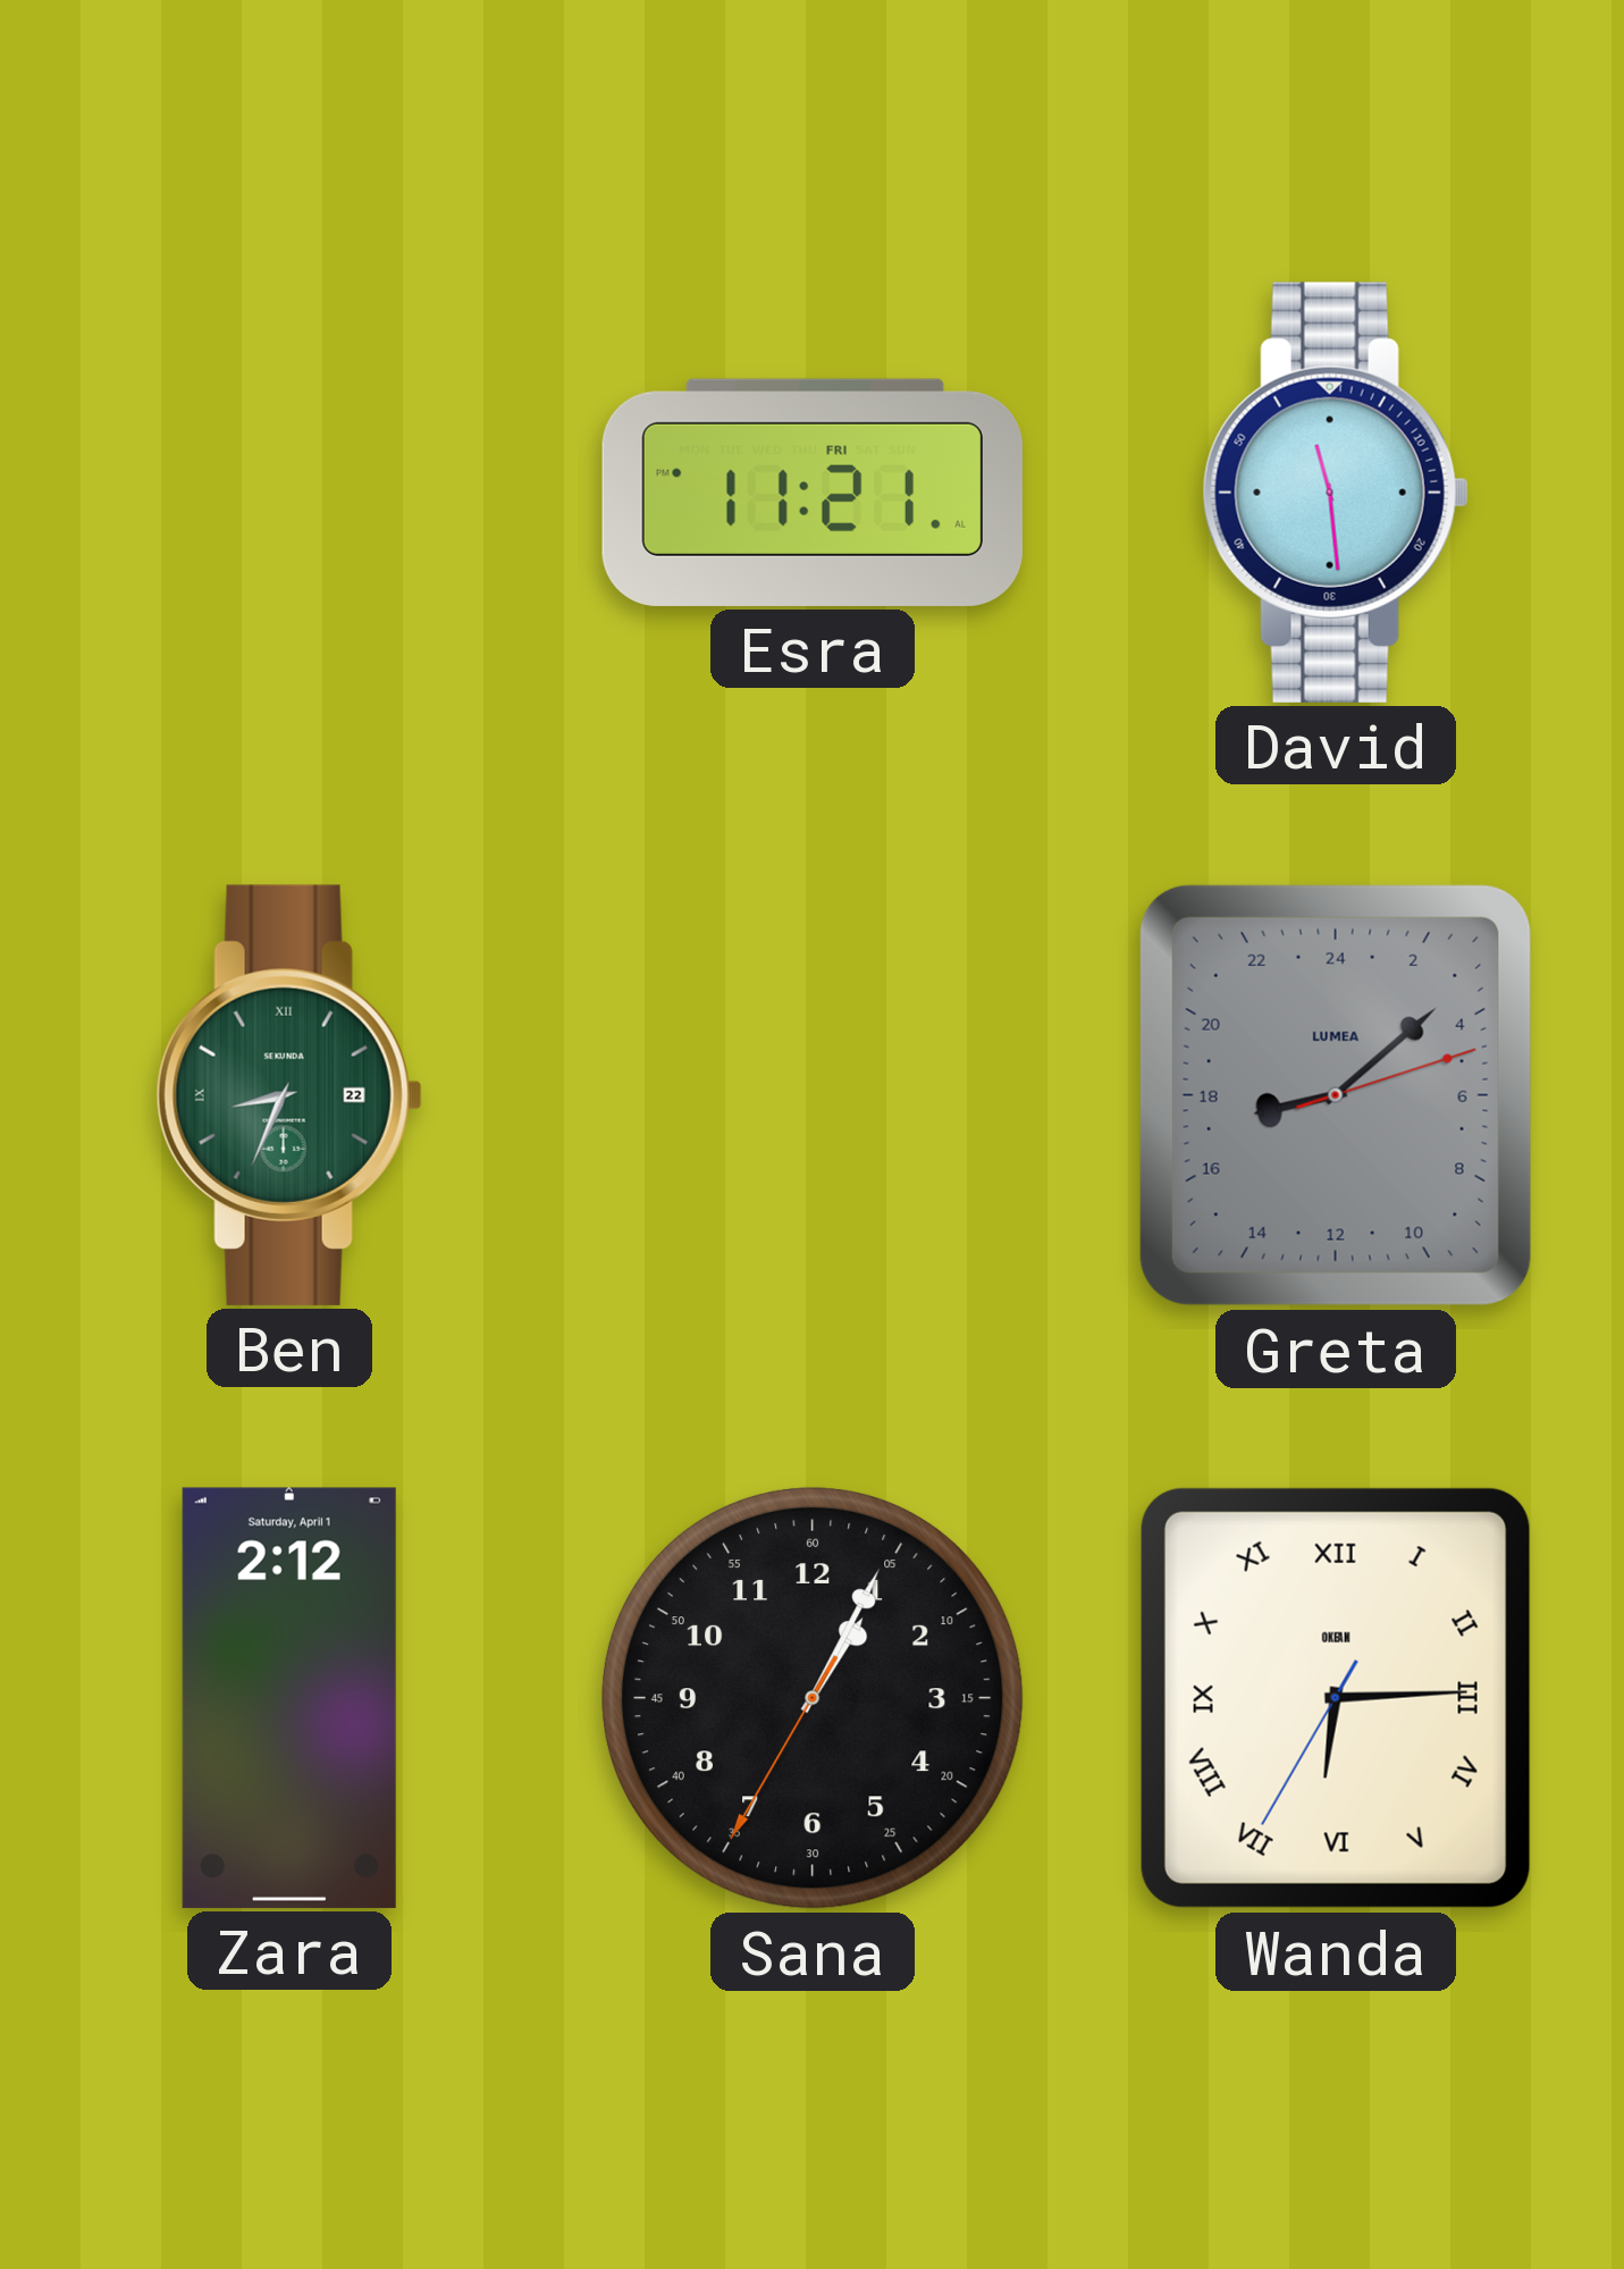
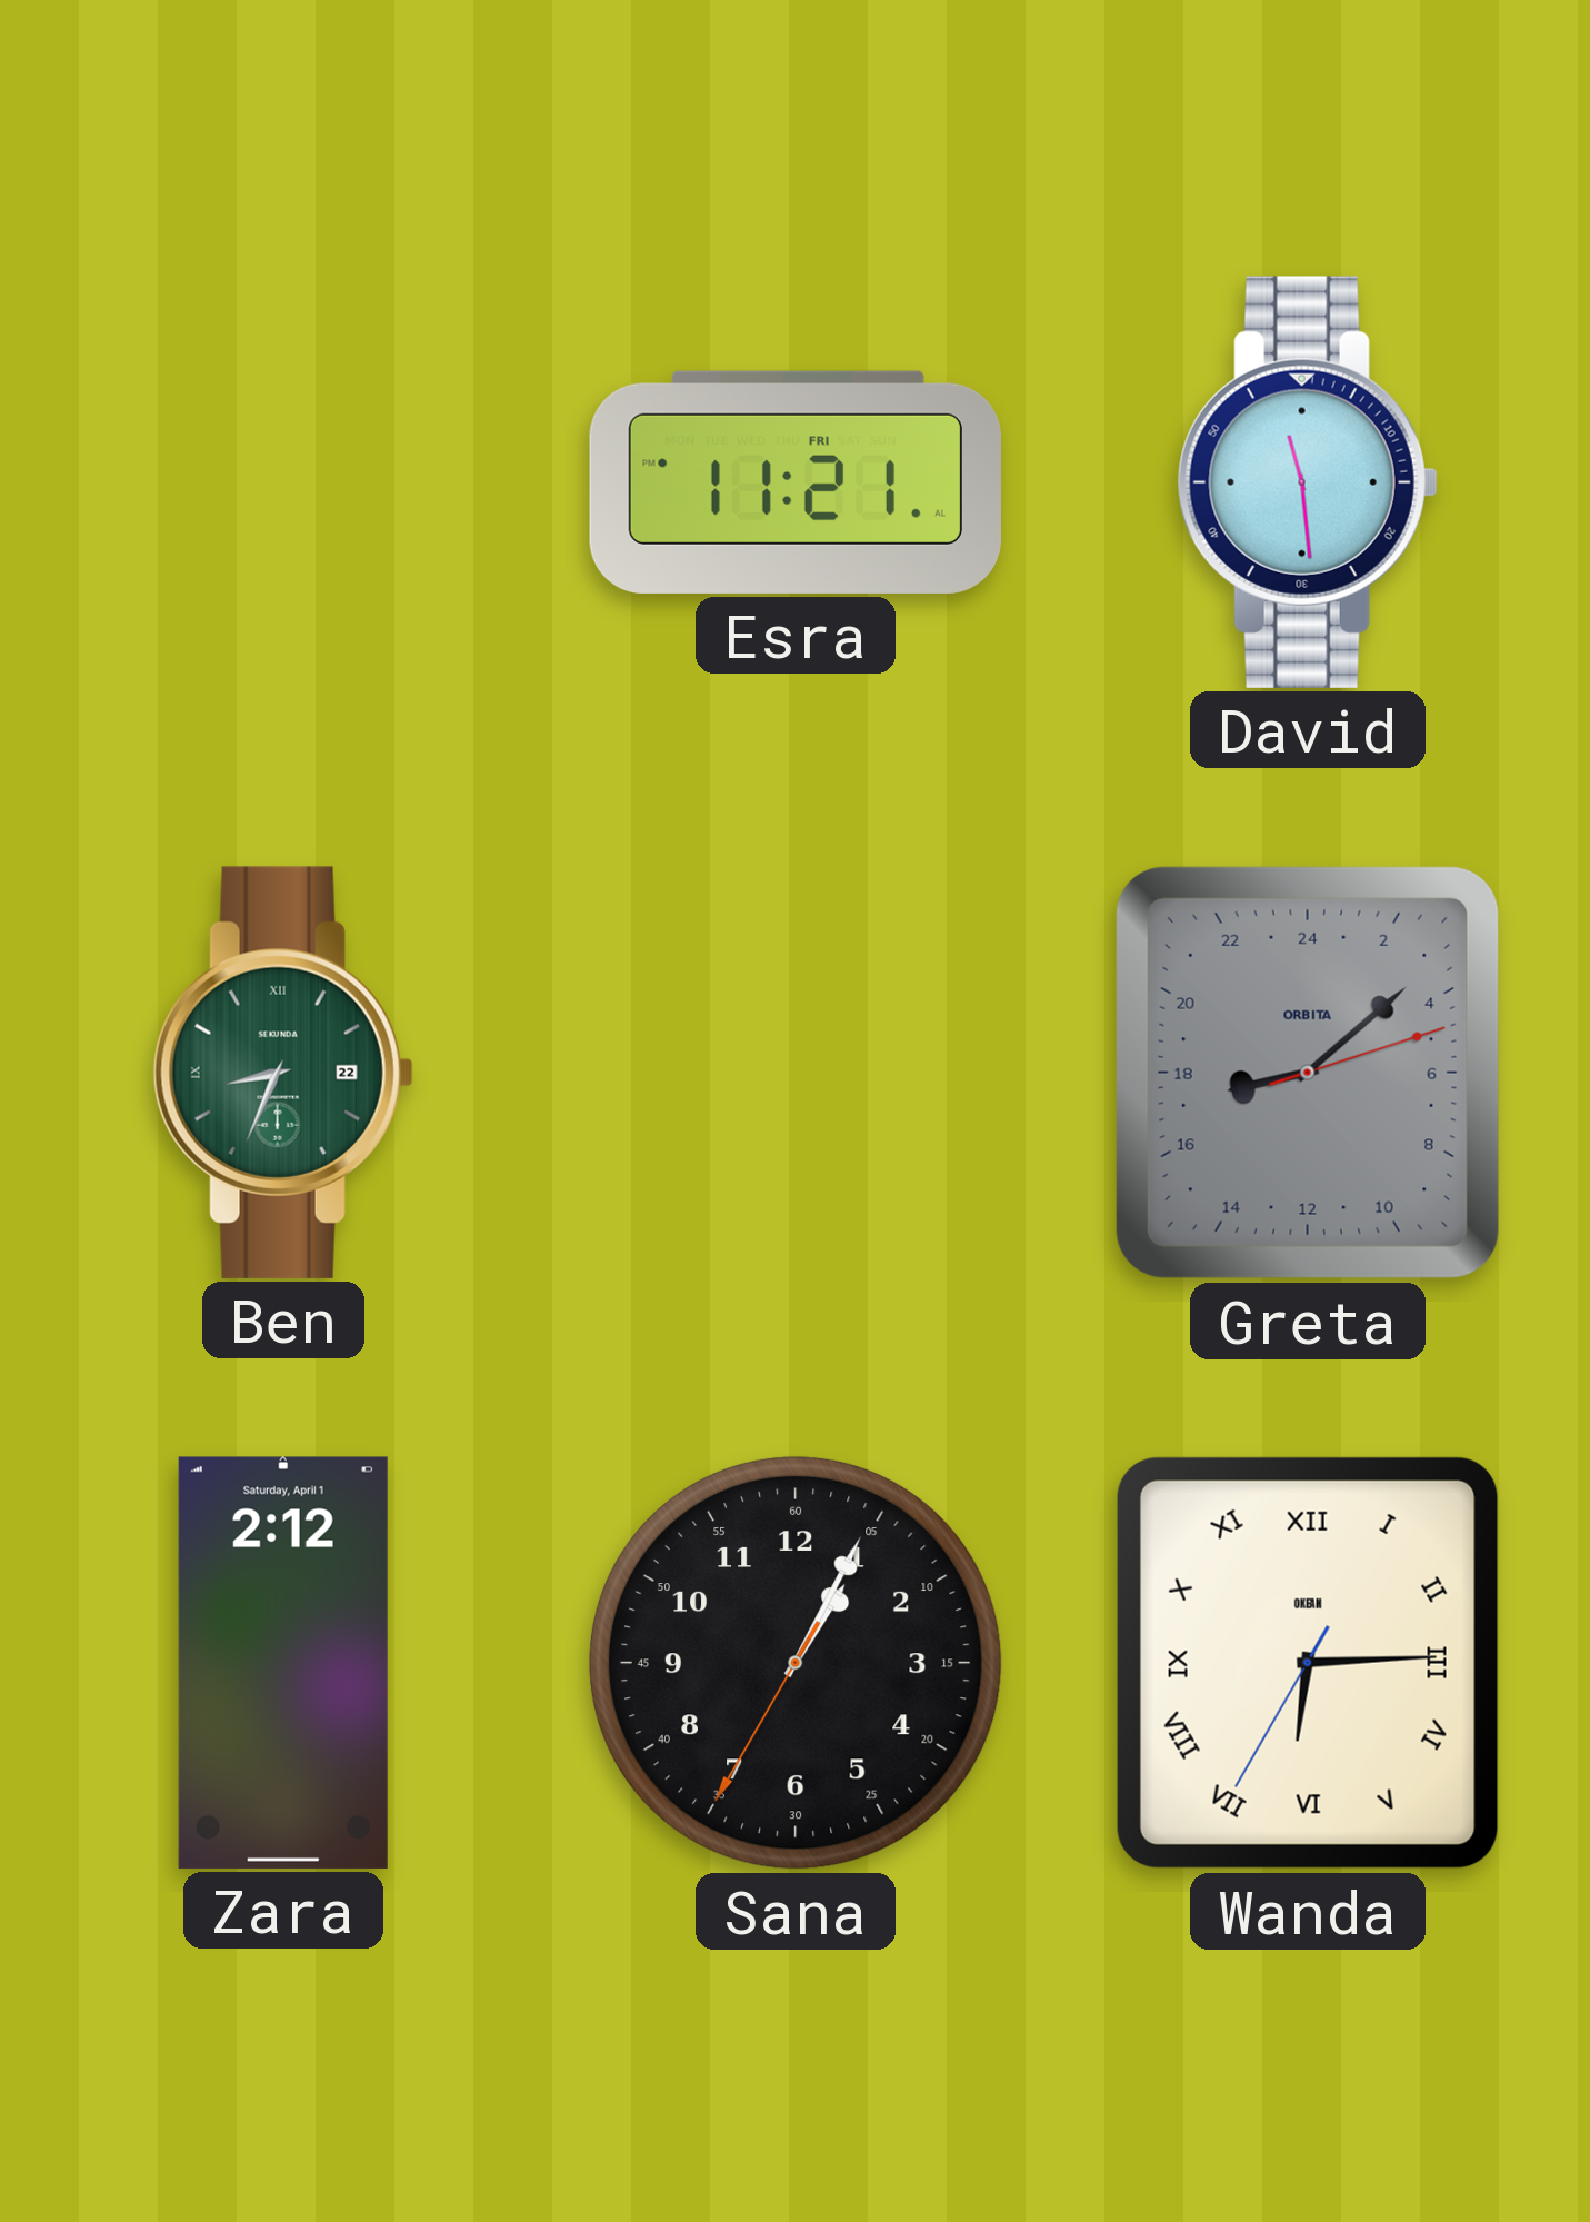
Greta brand: LUMEA -> ORBITA
